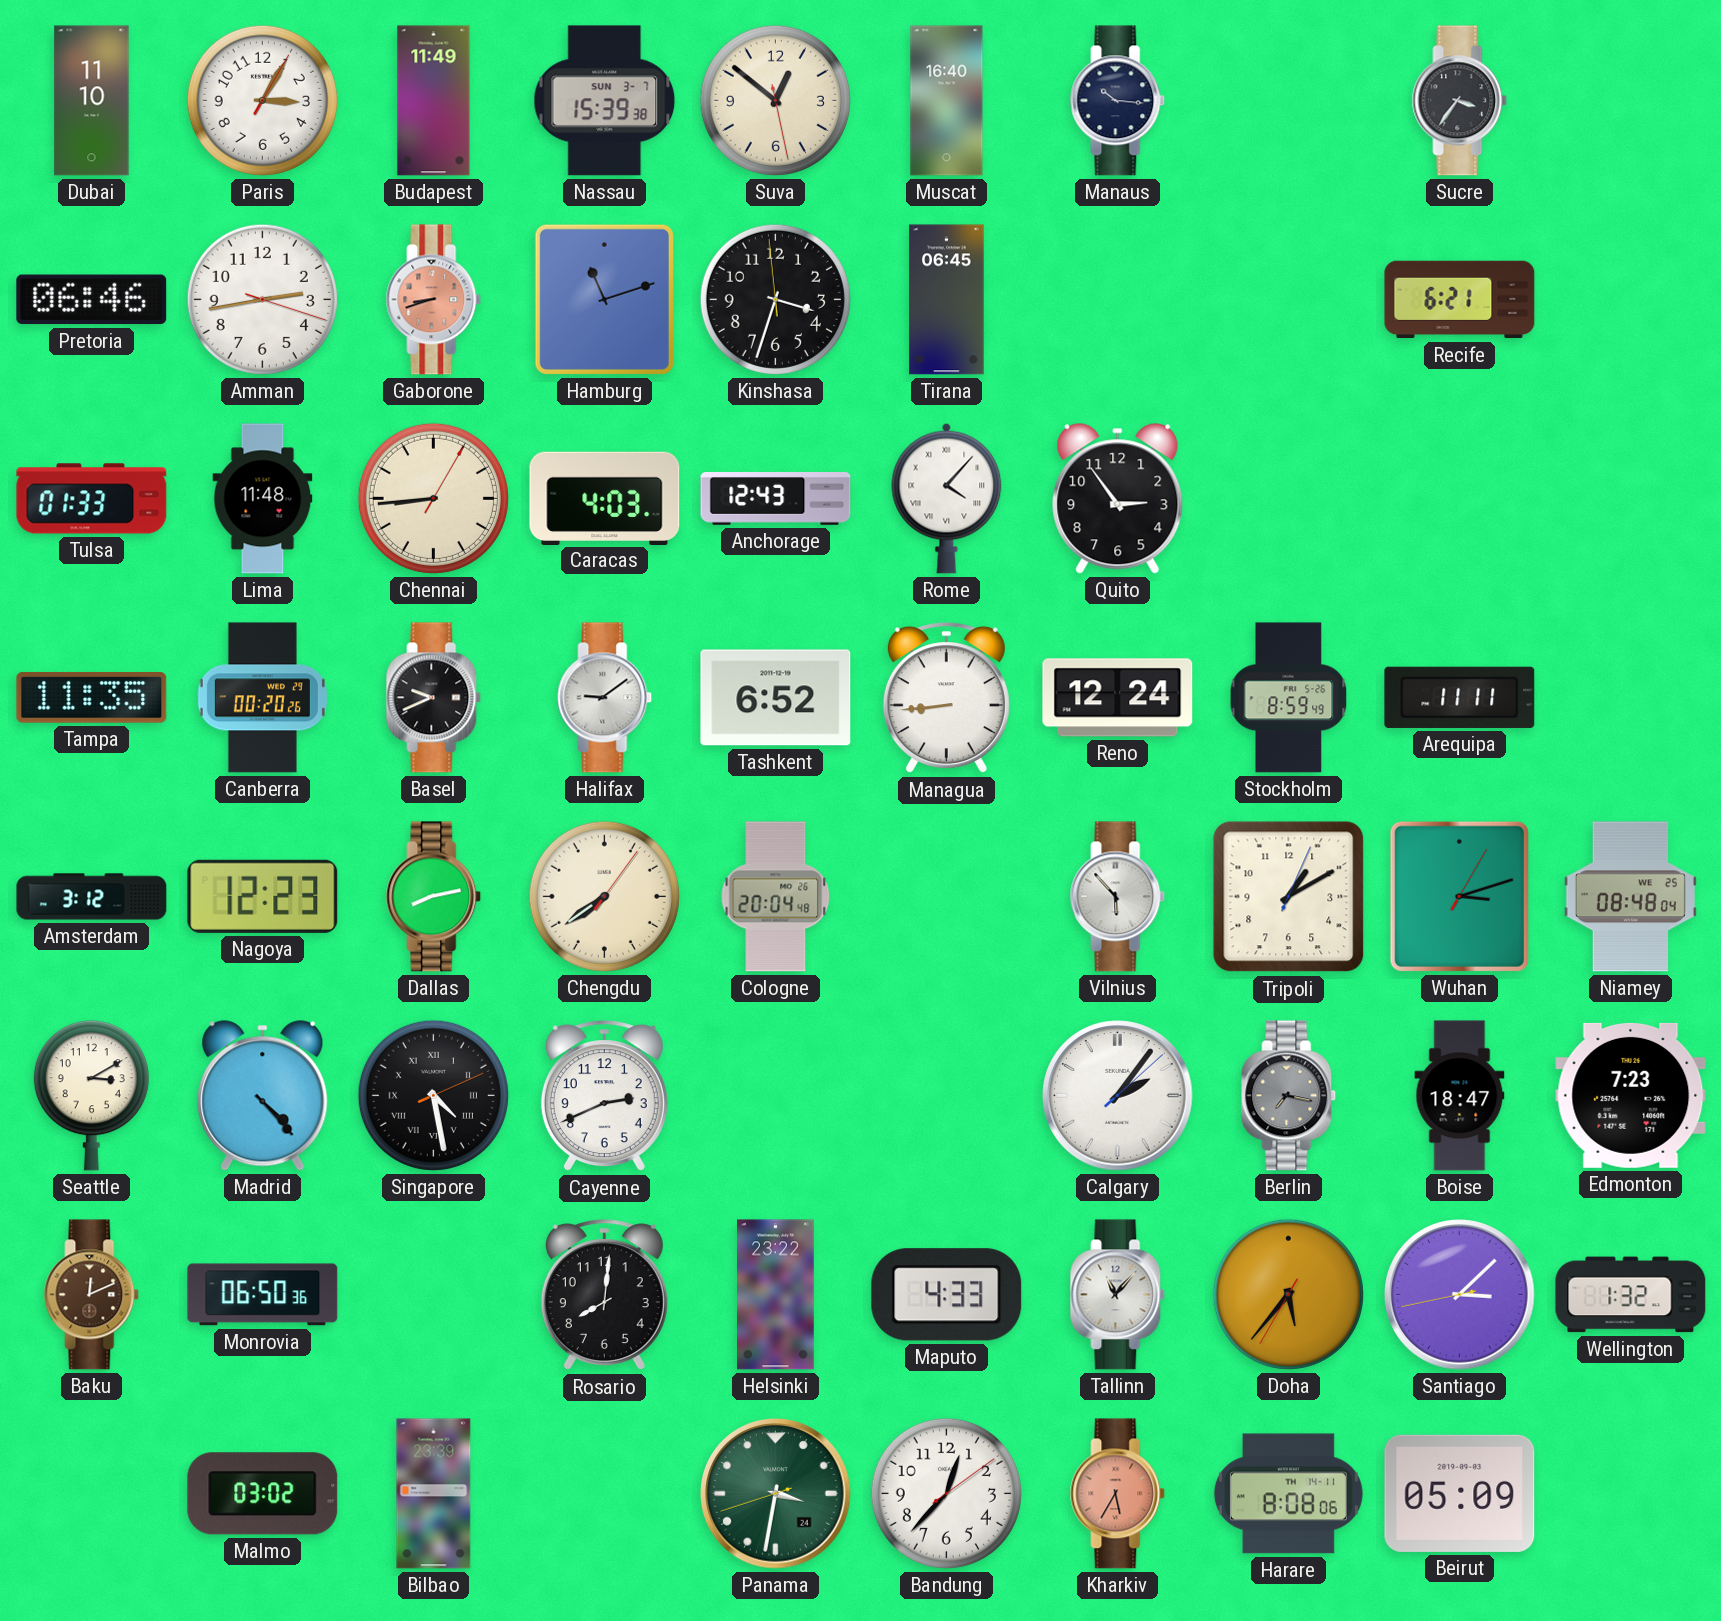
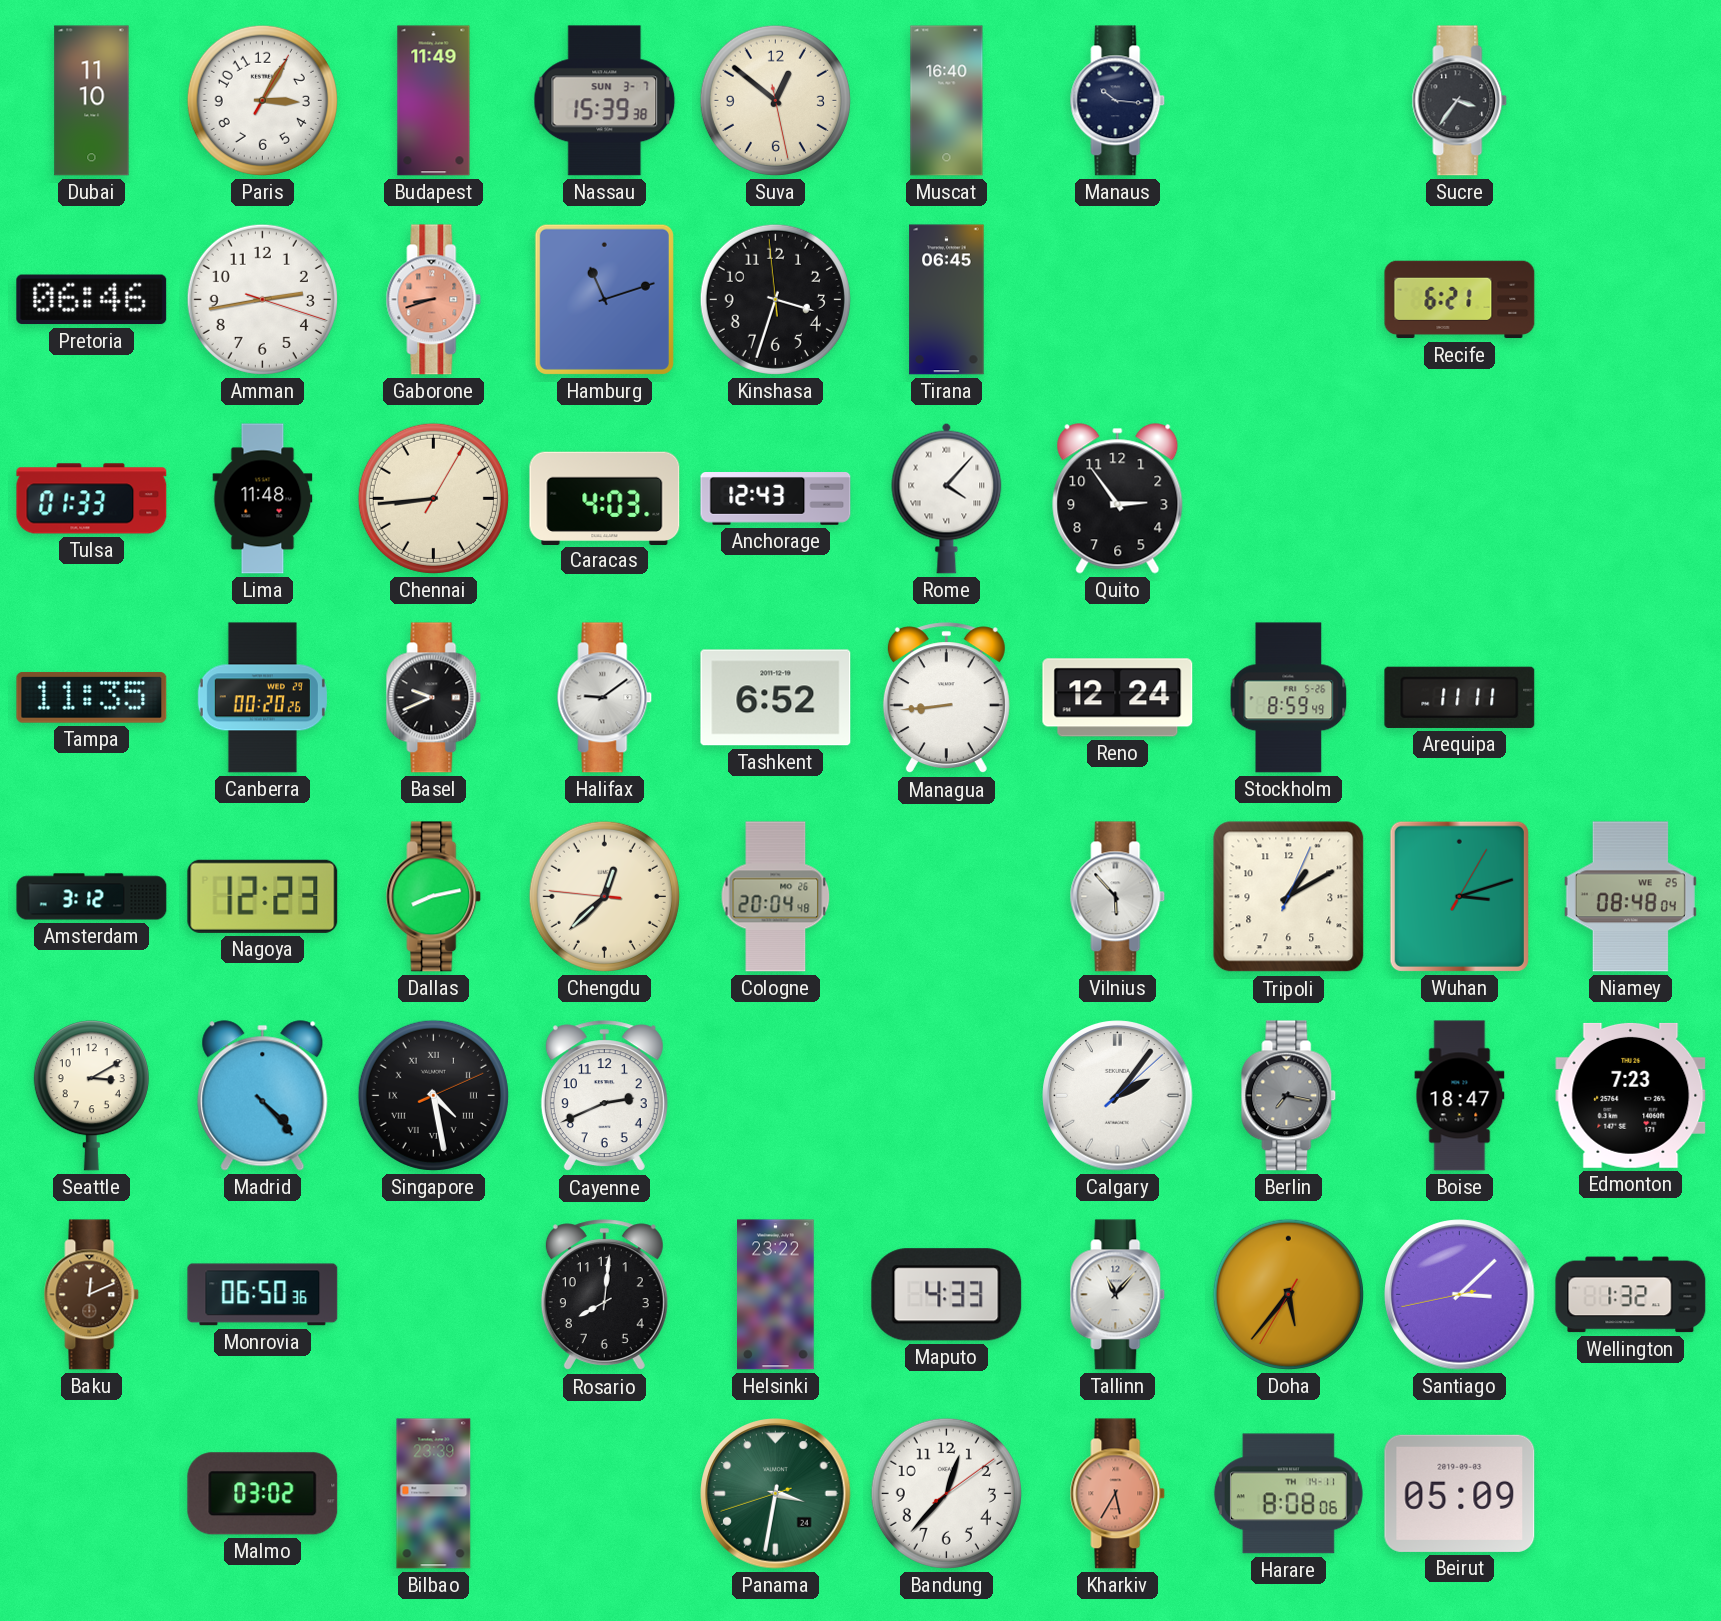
Chengdu: 7:39 -> 12:37
